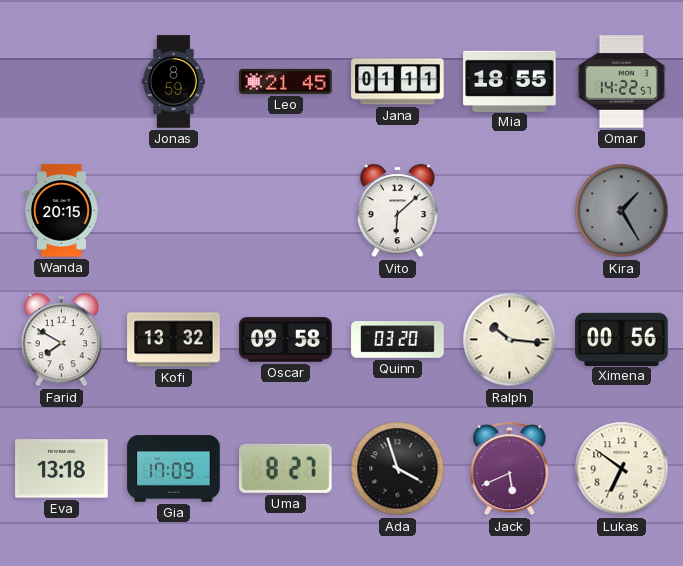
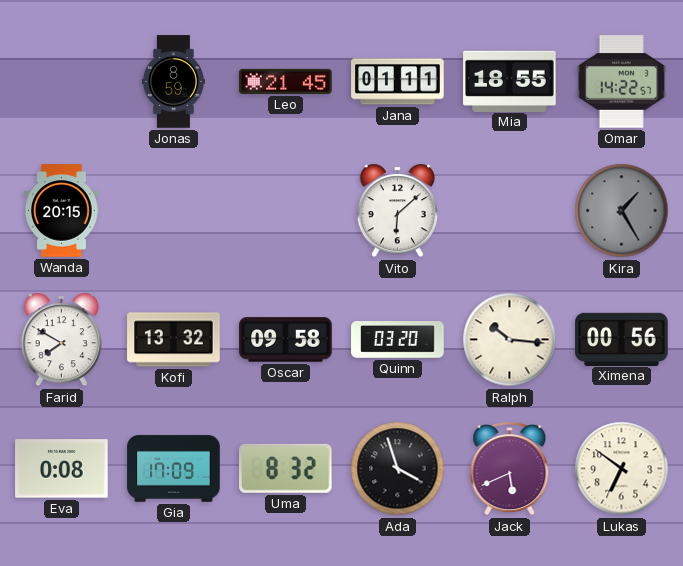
Eva: 13:18 -> 0:08
Uma: 8:27 -> 8:32
